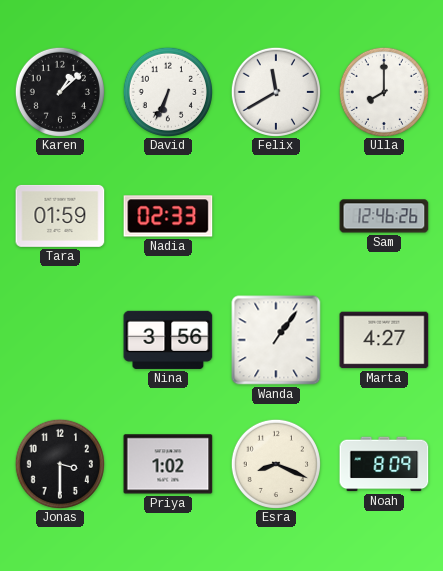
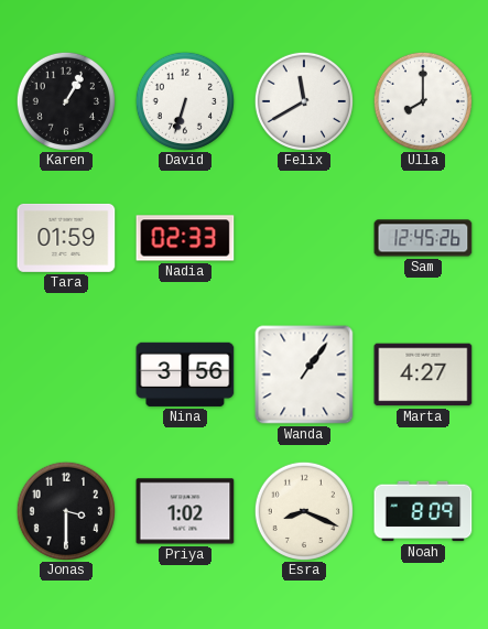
Karen: 1:08 -> 1:05
David: 6:34 -> 6:33
Sam: 12:46 -> 12:45
